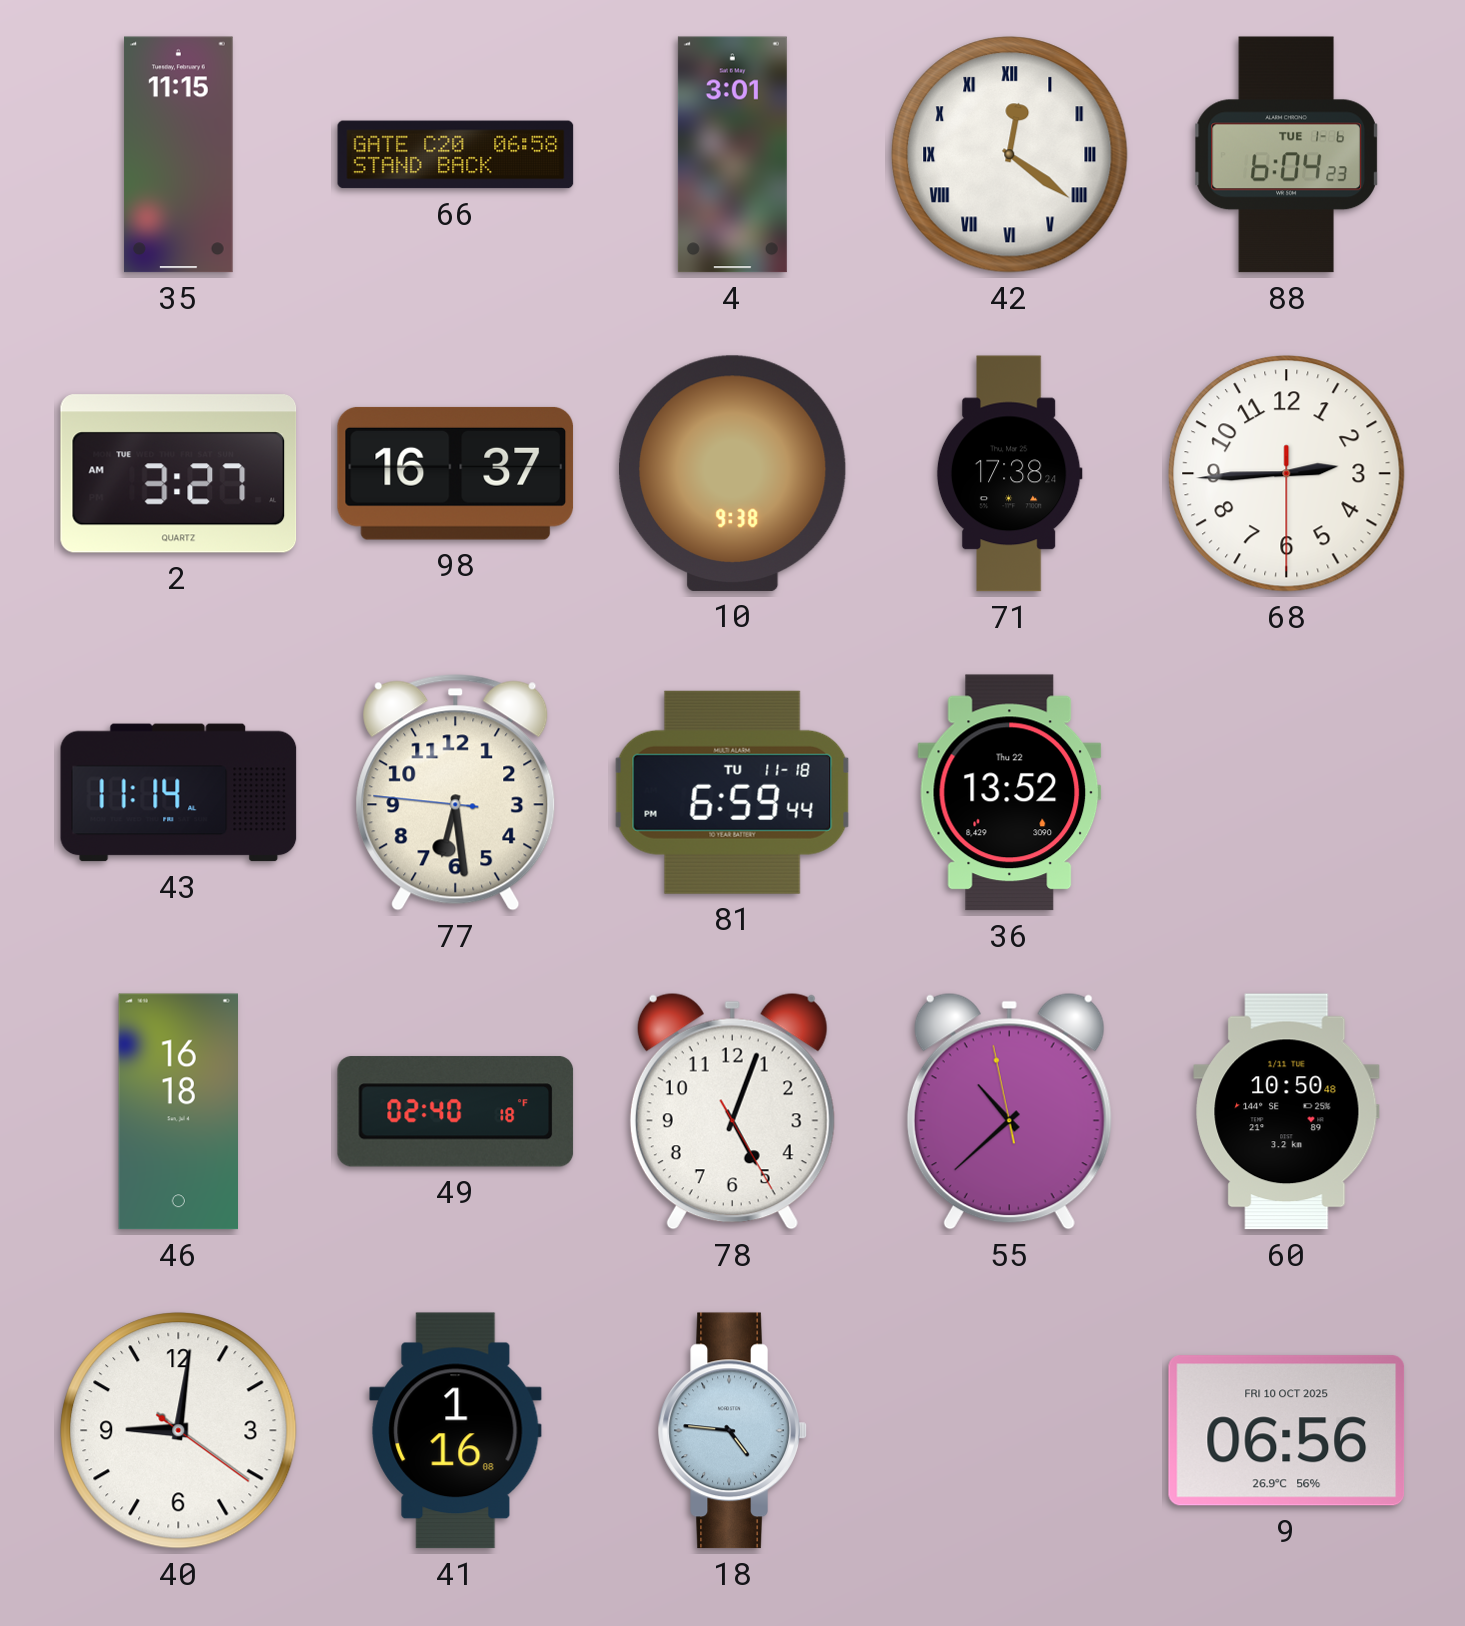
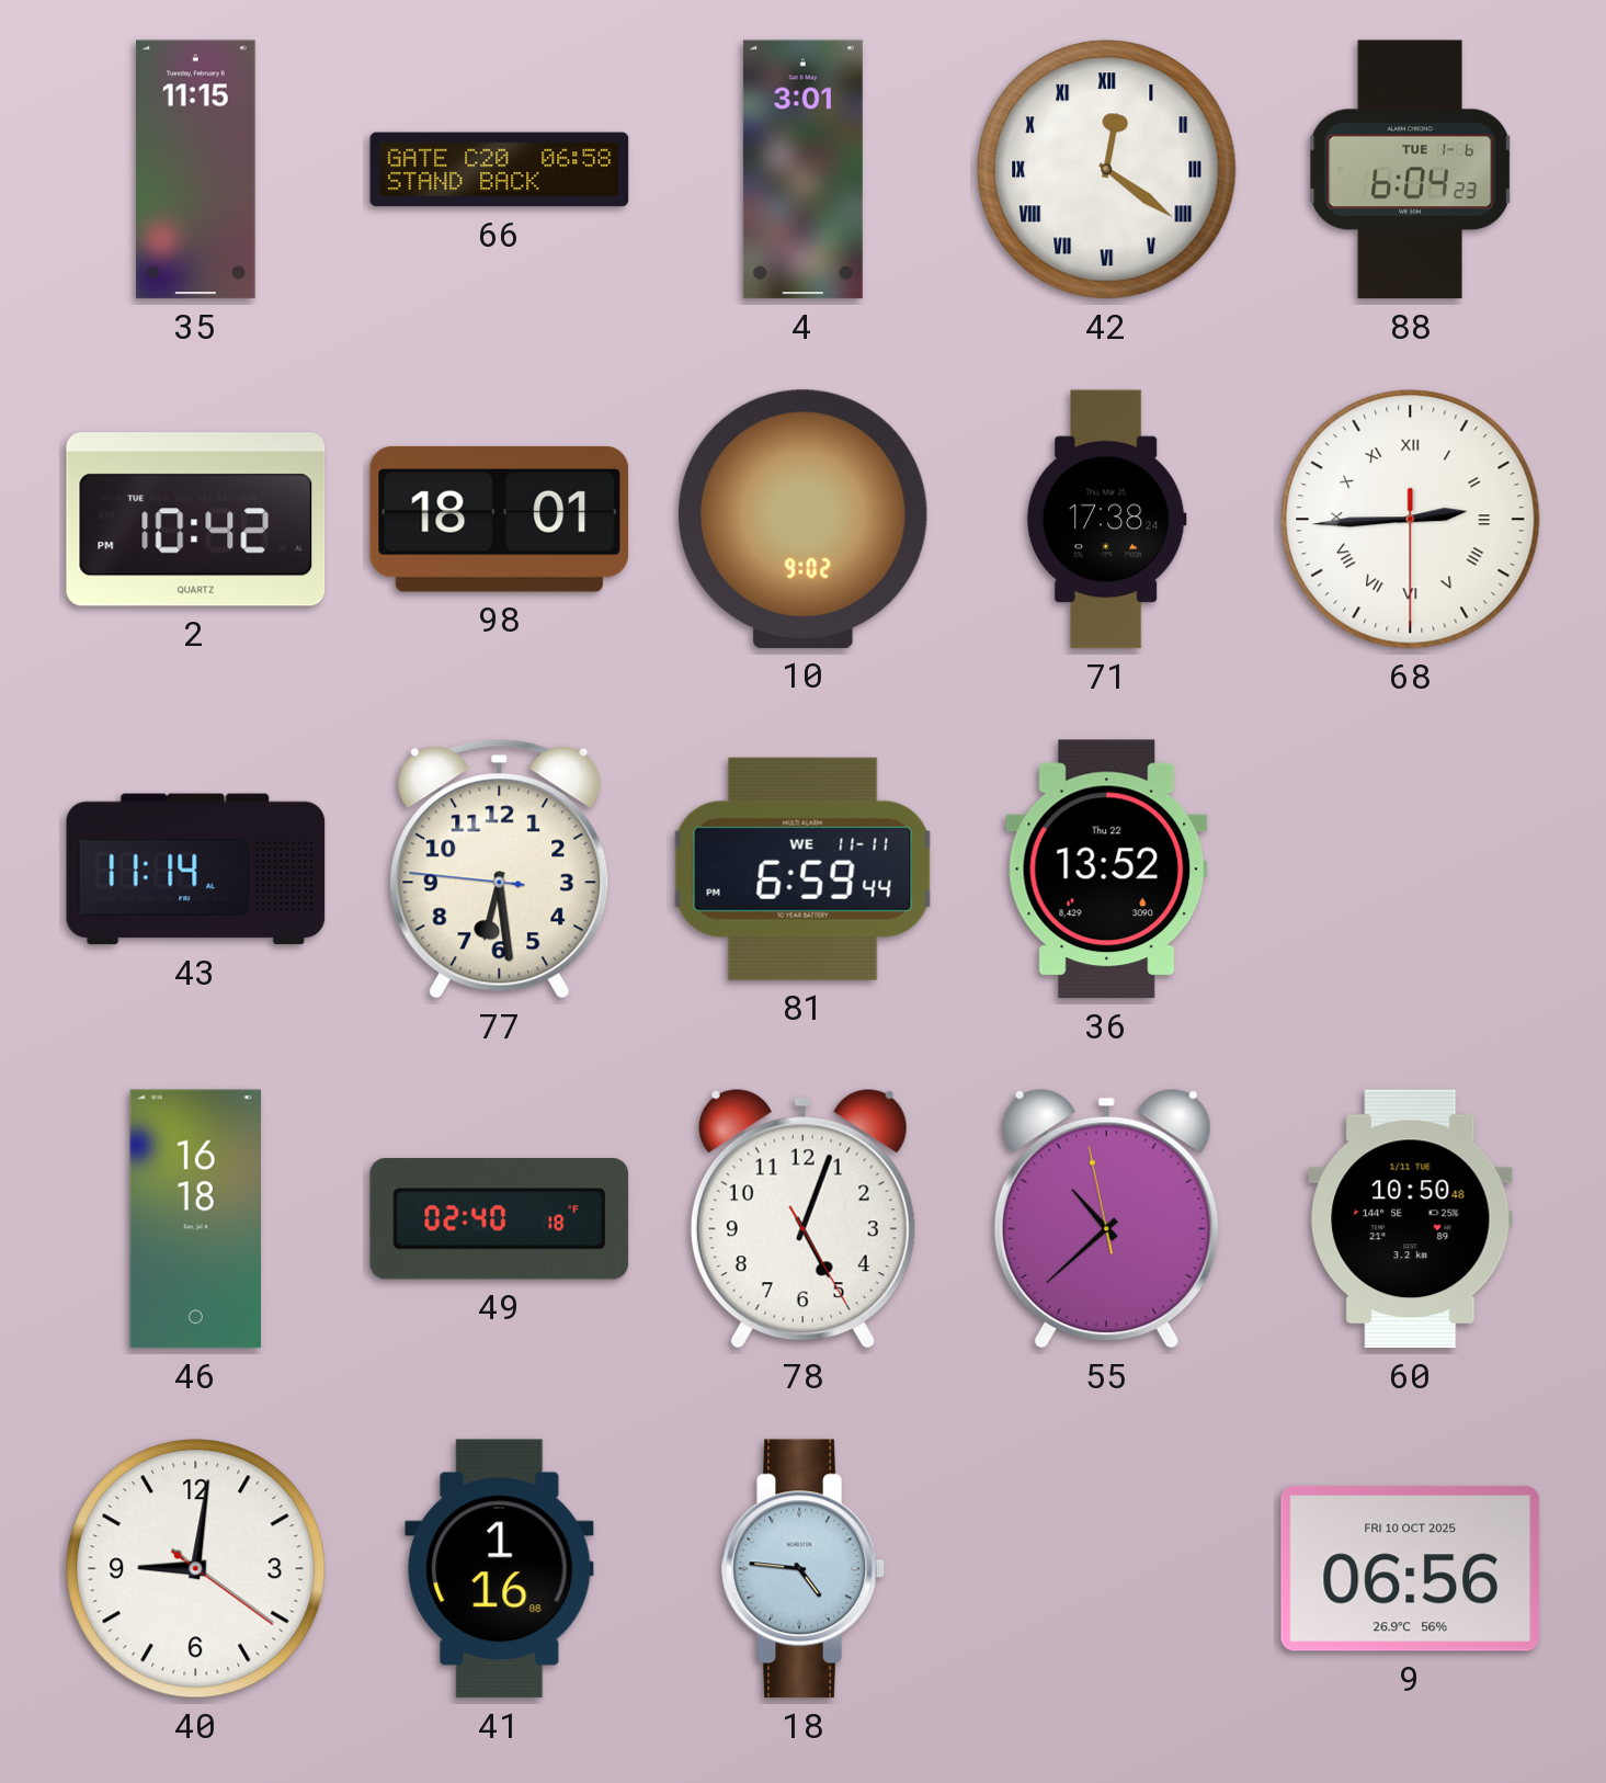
2: 3:27 -> 10:42
98: 16:37 -> 18:01
10: 9:38 -> 9:02
68 numerals: Arabic -> Roman
81 date: TU 11-18 -> WE 11-11
